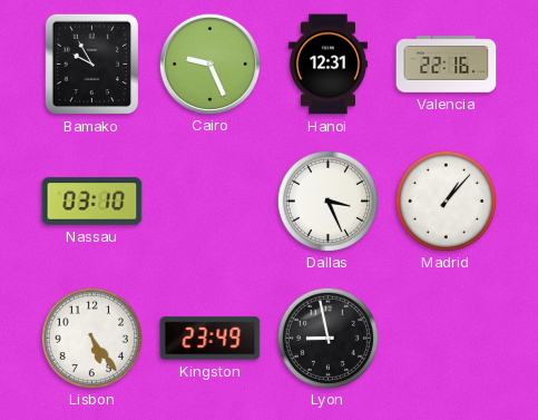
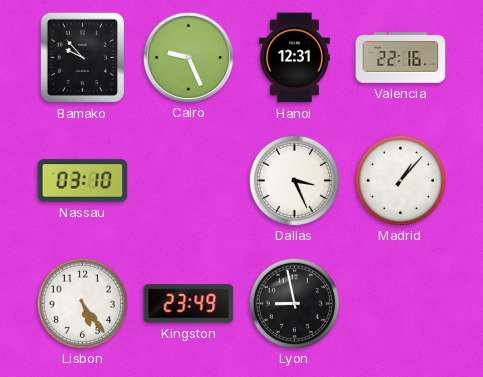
Bamako: 9:55 -> 9:53
